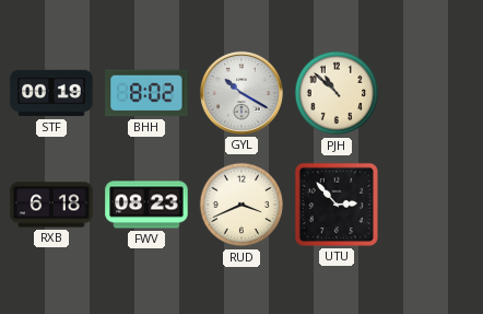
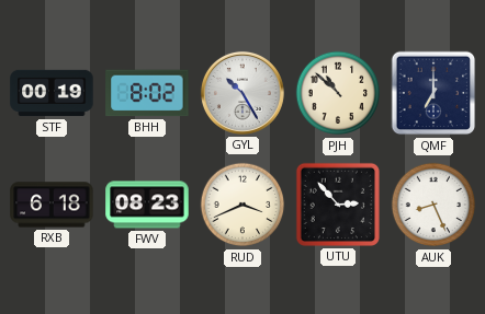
GYL: 10:20 -> 10:25
QMF: none -> 7:00
AUK: none -> 8:26
